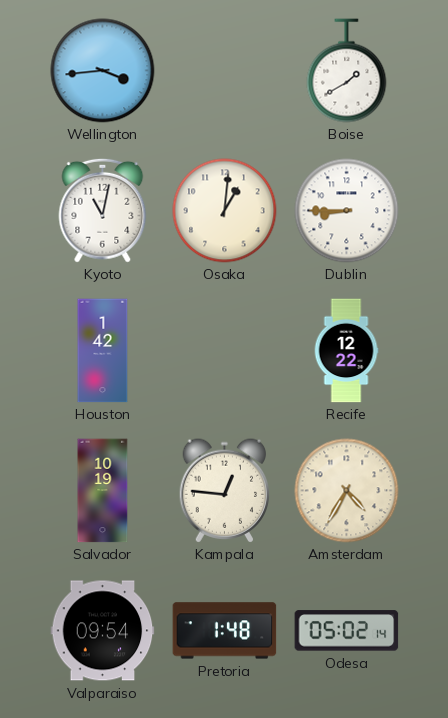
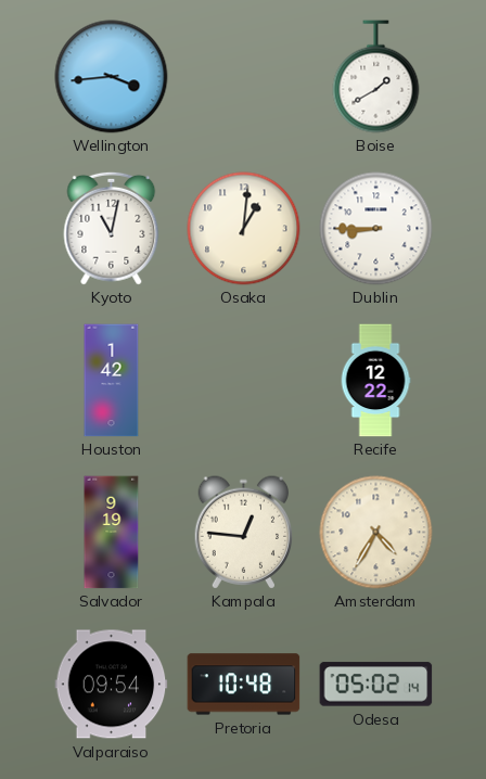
Salvador: 10:19 -> 9:19
Pretoria: 1:48 -> 10:48
